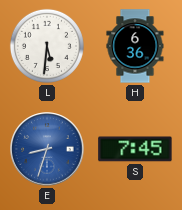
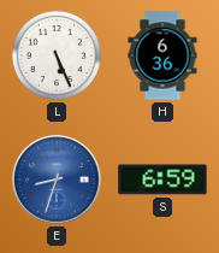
L: 5:31 -> 5:26
S: 7:45 -> 6:59
